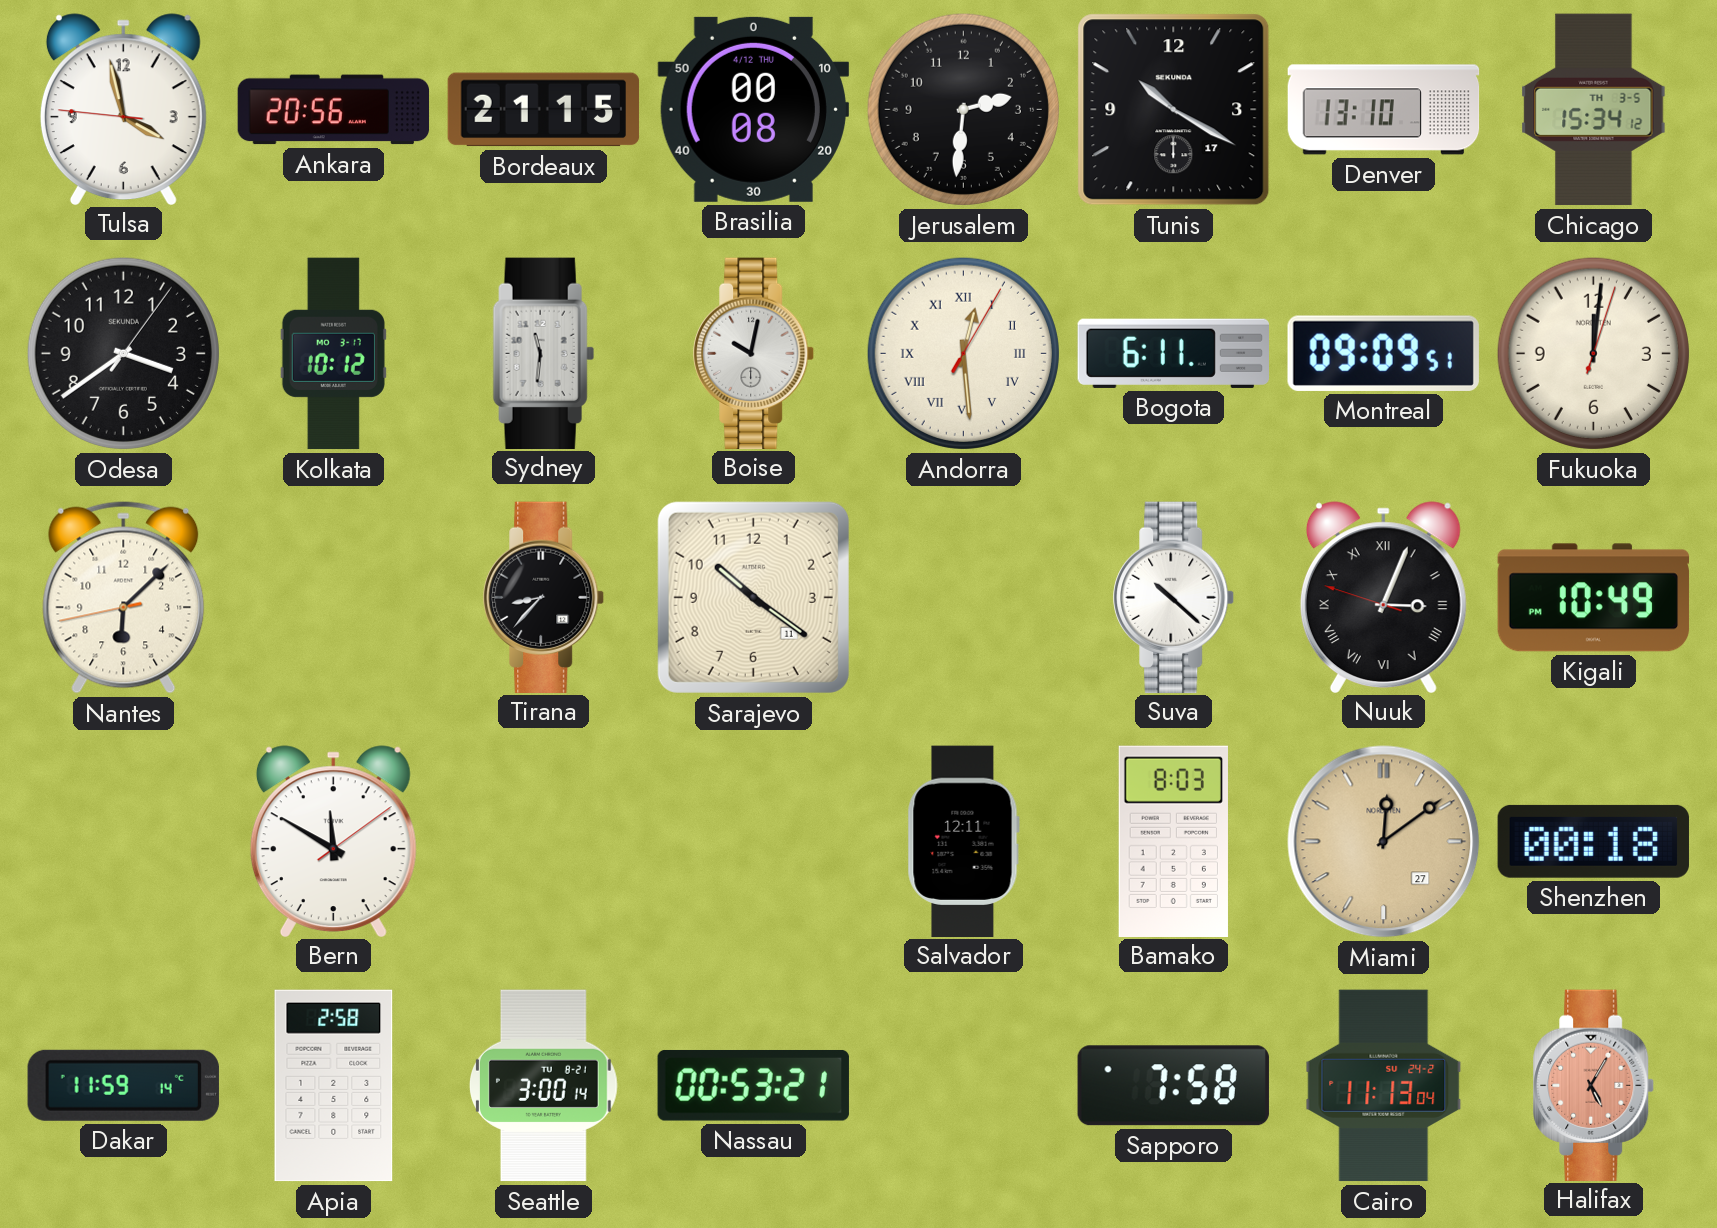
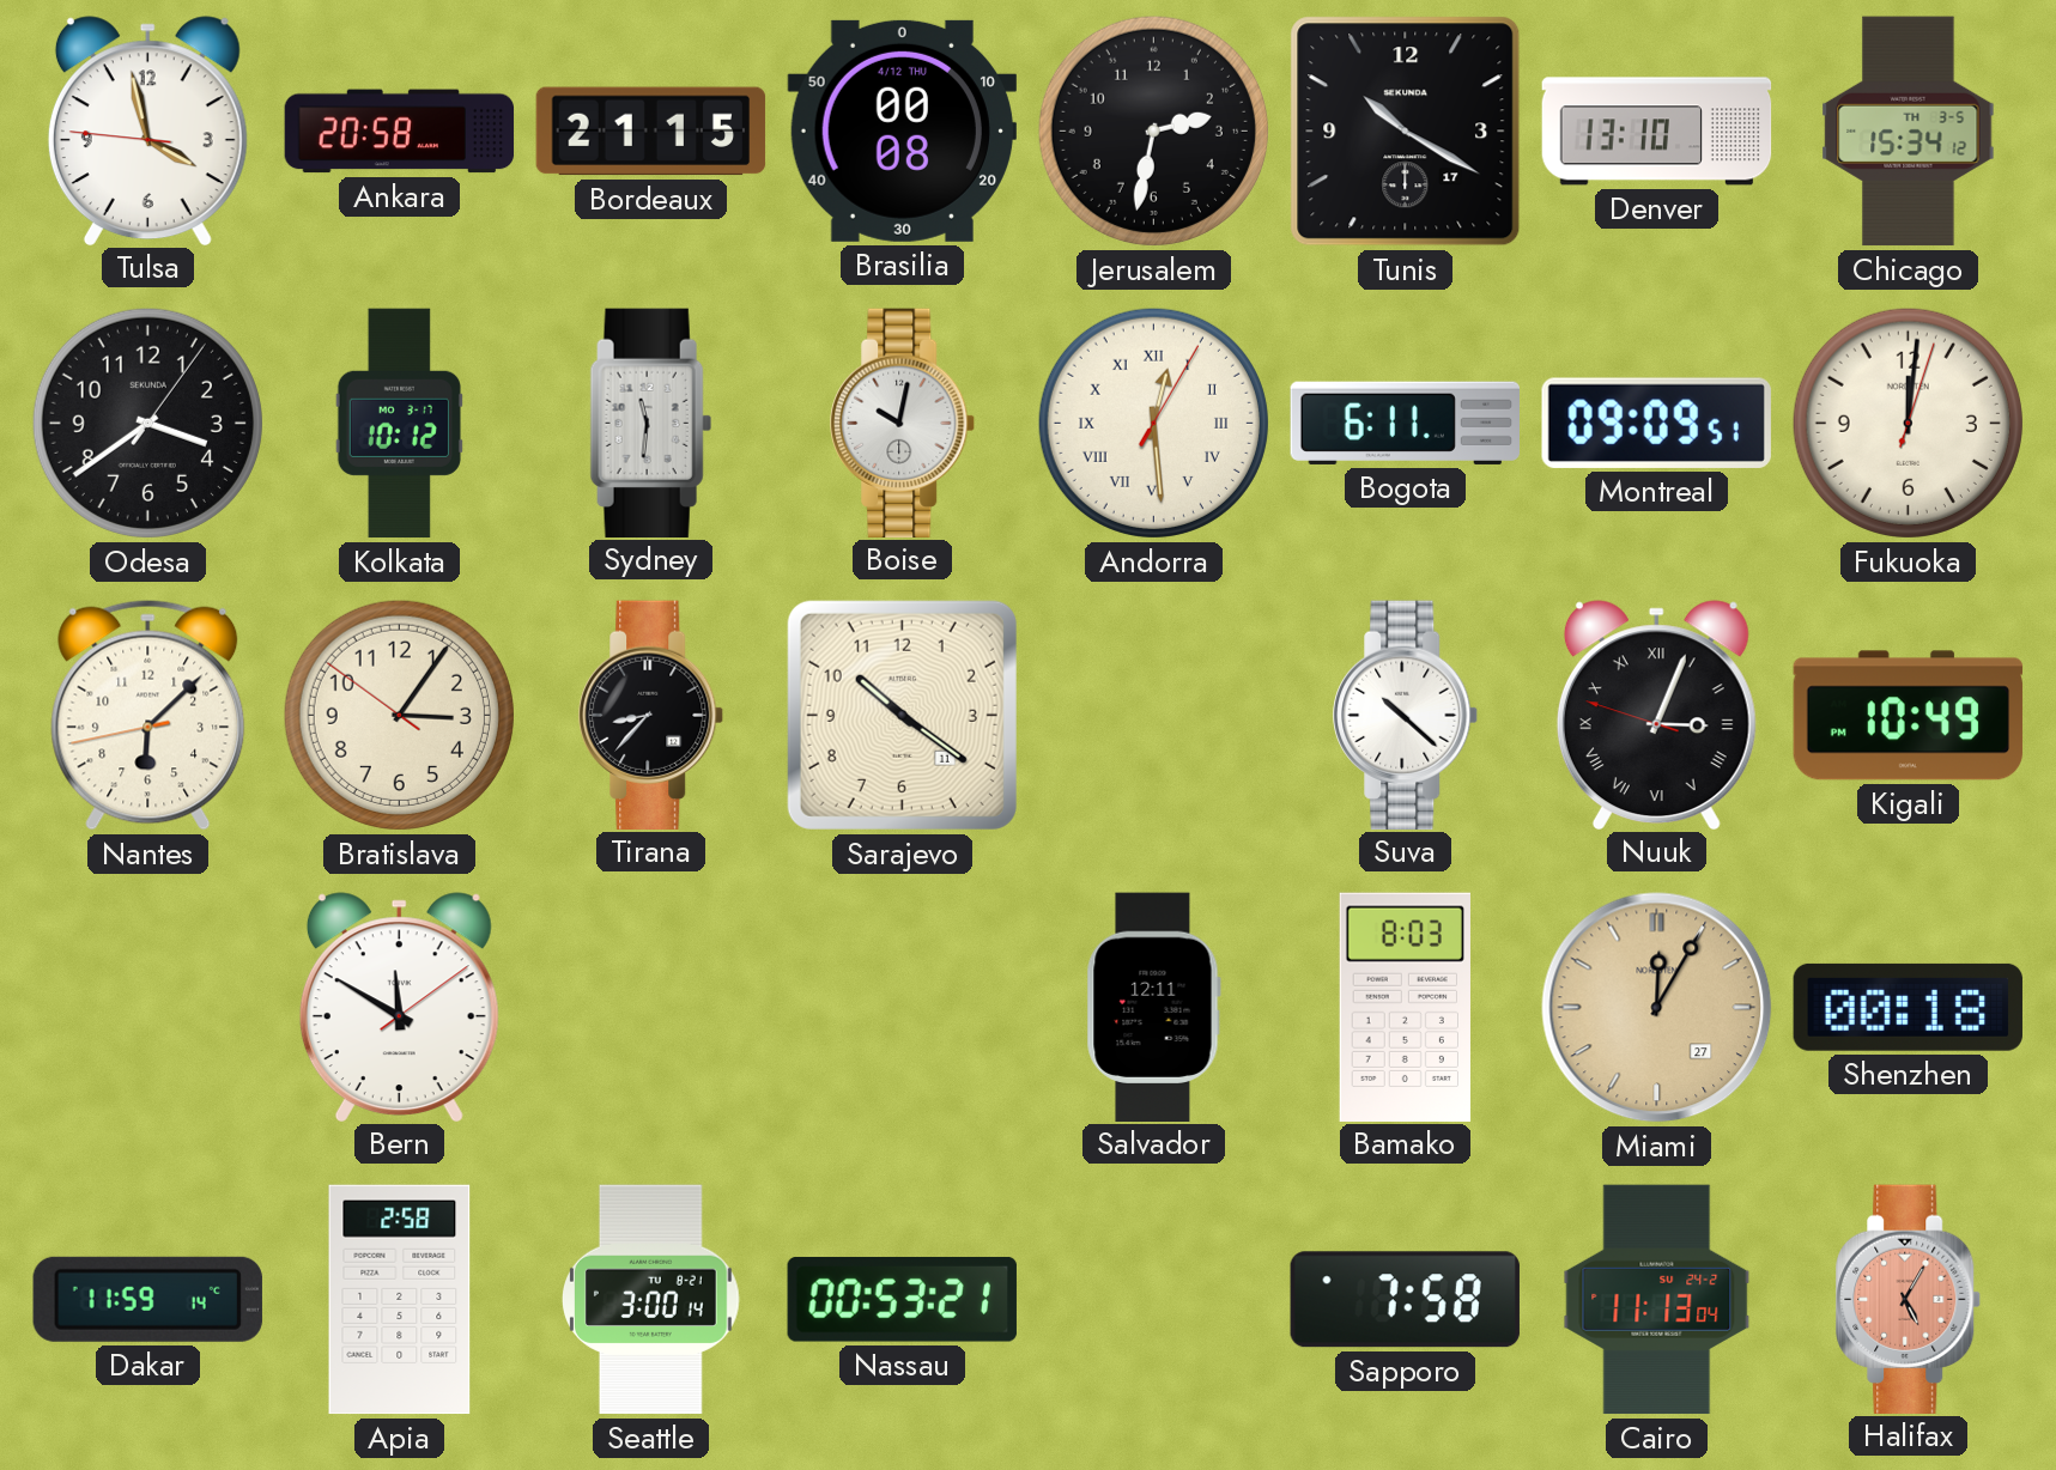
Ankara: 20:56 -> 20:58
Jerusalem: 2:31 -> 2:32
Bratislava: none -> 3:05
Miami: 12:09 -> 12:05
